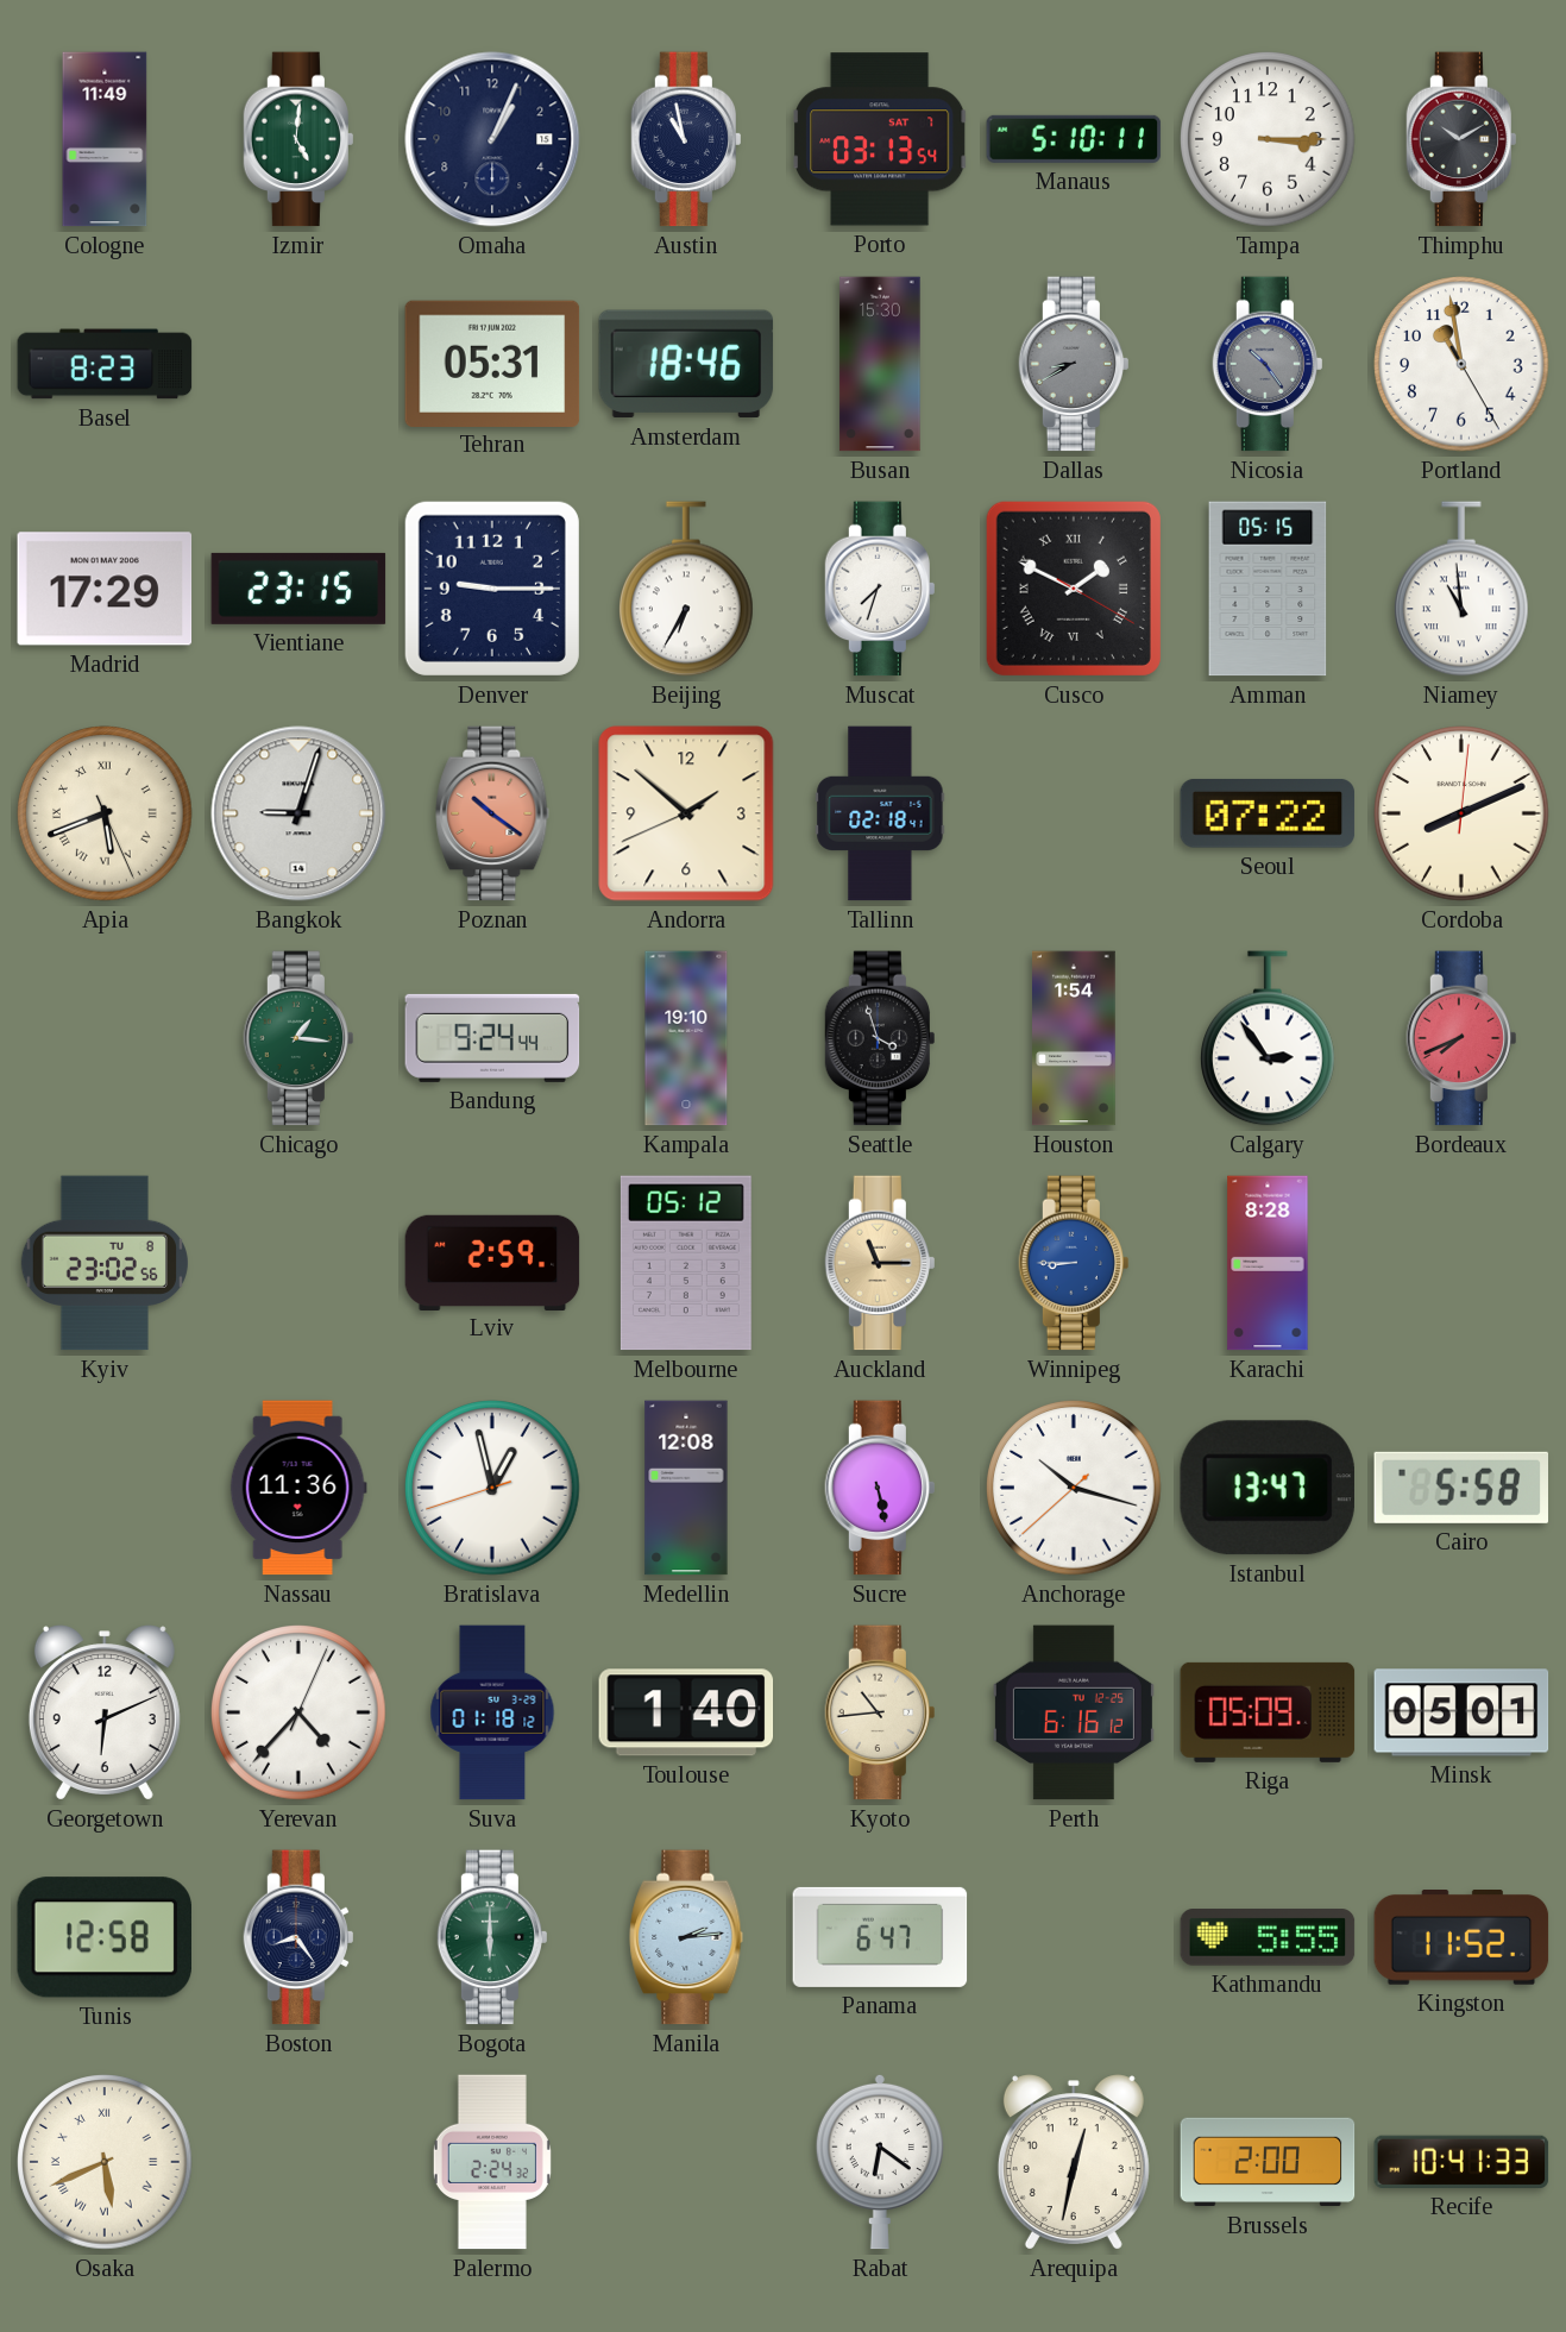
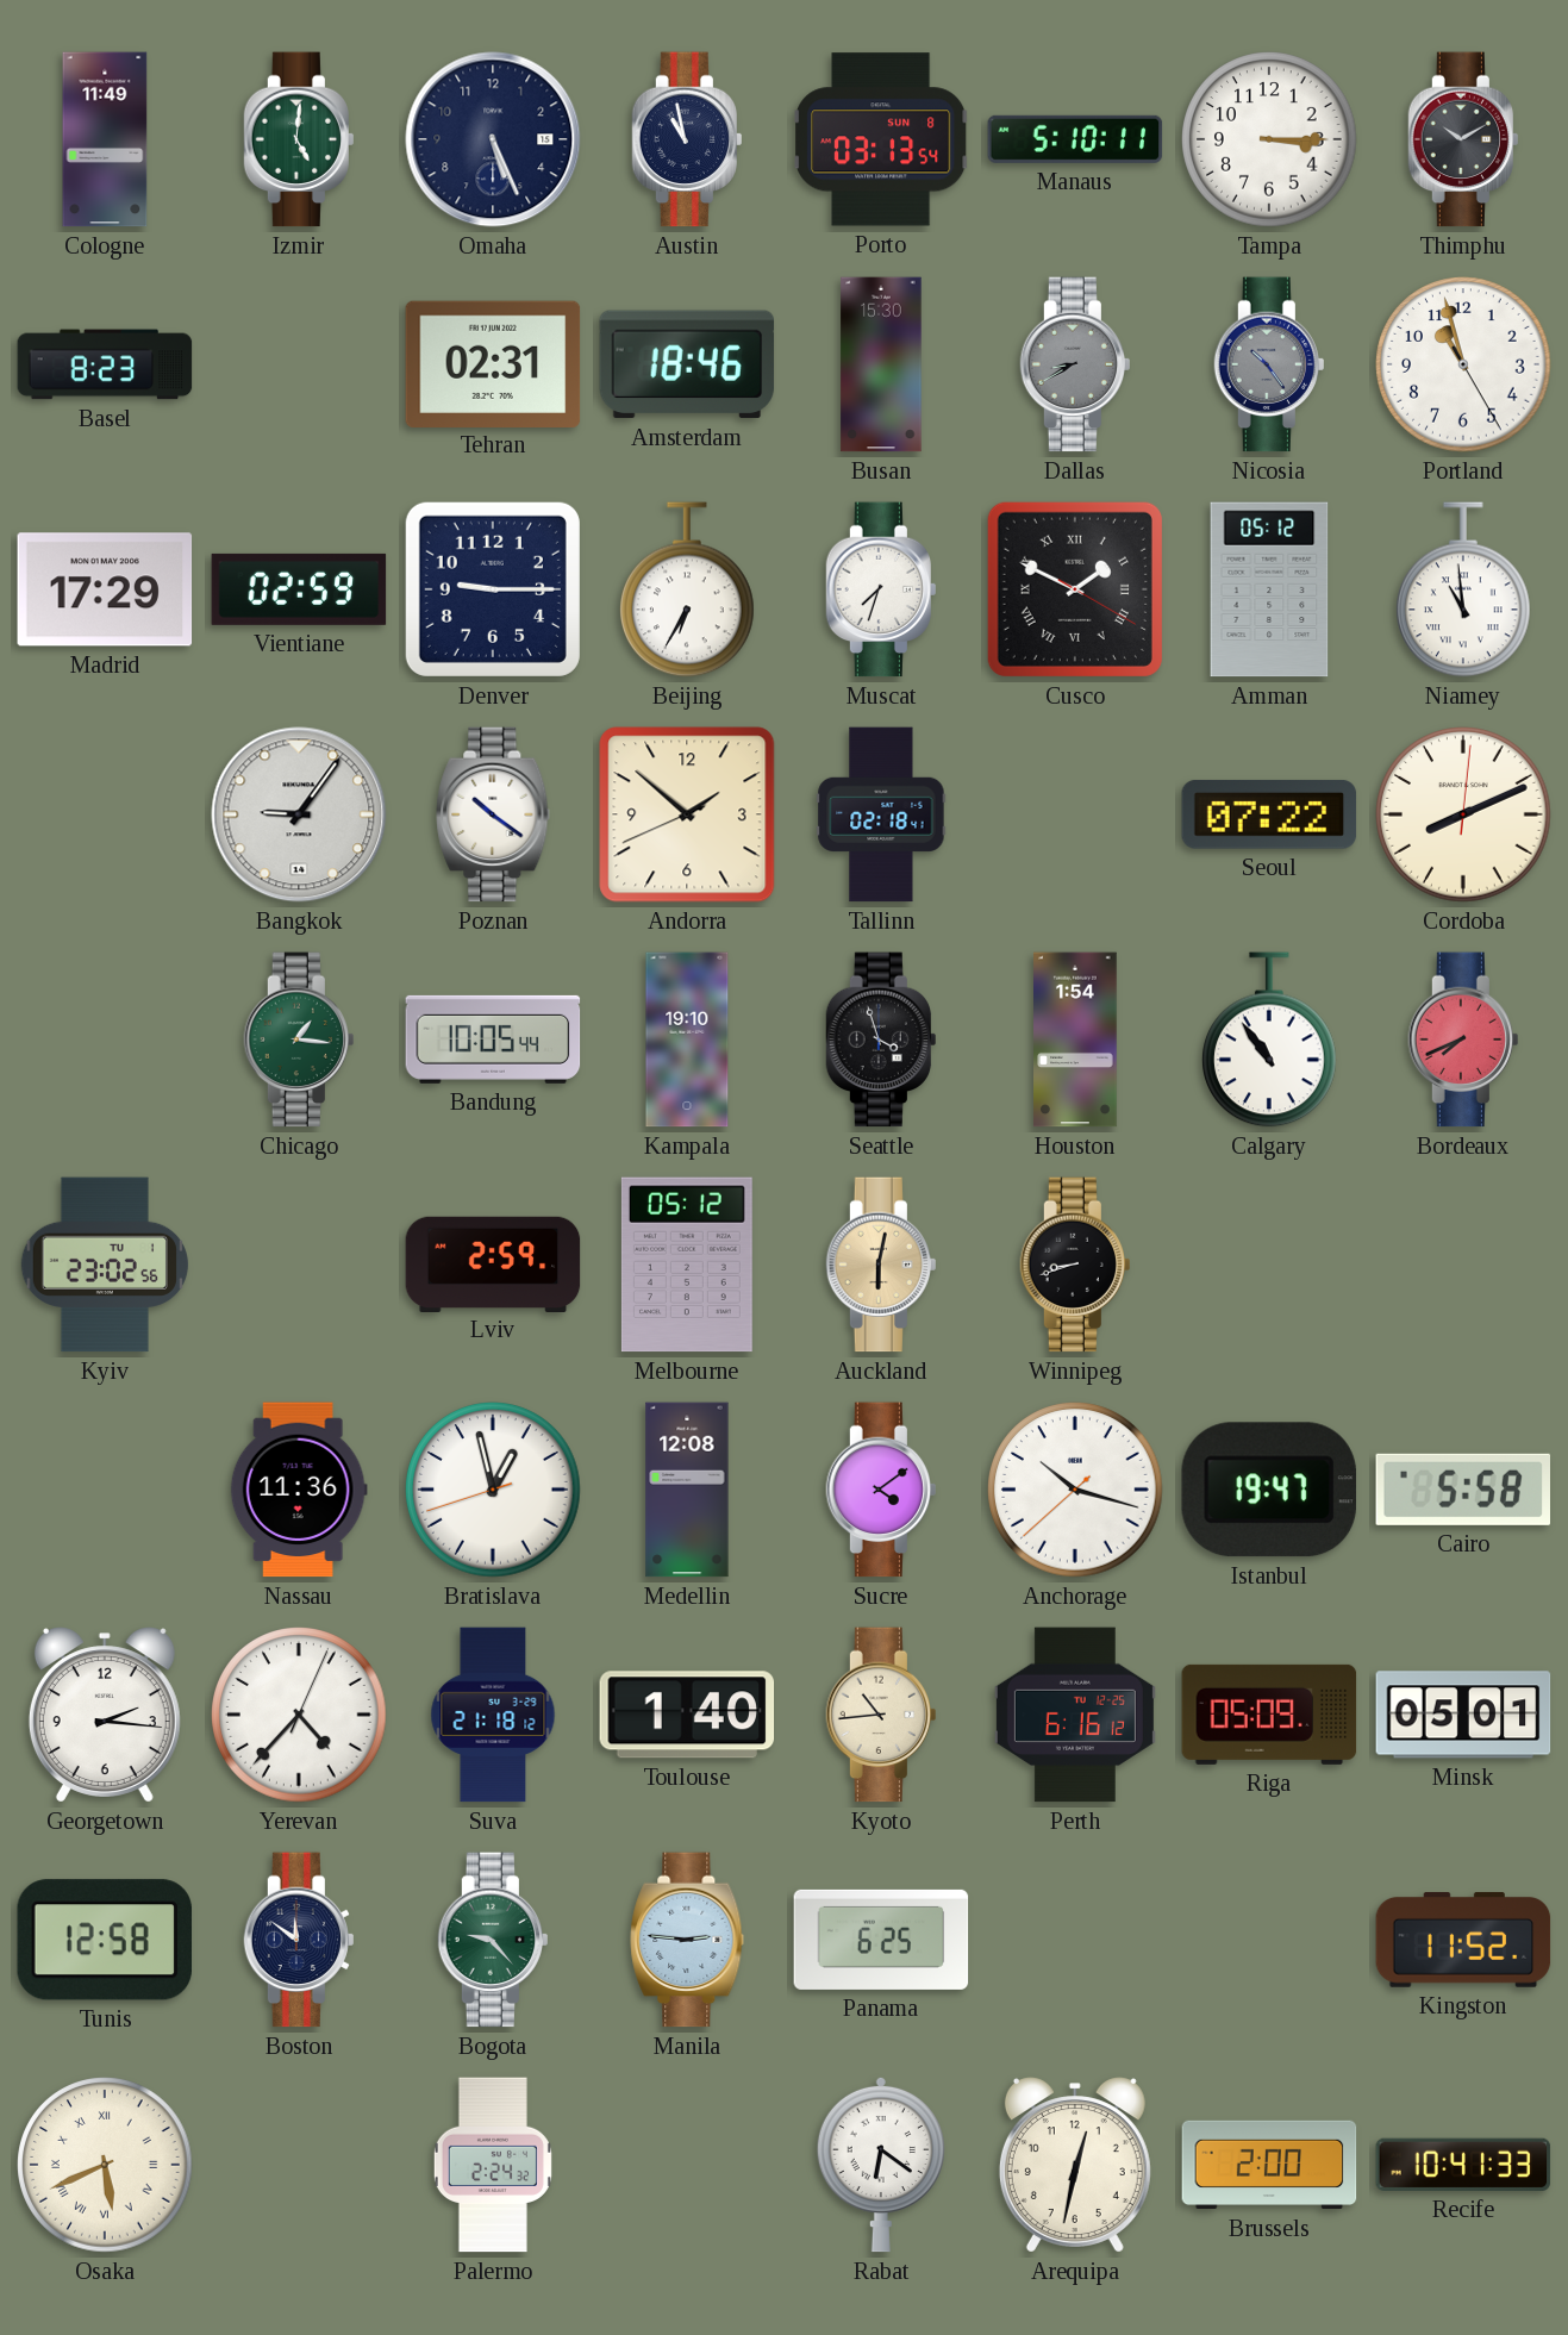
Omaha: 1:04 -> 5:26
Porto date: SAT 7 -> SUN 8
Tehran: 05:31 -> 02:31
Portland: 10:58 -> 10:57
Vientiane: 23:15 -> 02:59
Amman: 05:15 -> 05:12
Apia: 5:41 -> none
Bangkok: 9:03 -> 9:06
Poznan dial: salmon -> white
Bandung: 9:24 -> 10:05
Calgary: 2:54 -> 10:54
Kyiv date: TU 8 -> TU 1
Auckland: 11:15 -> 6:02
Winnipeg: 8:45 -> 8:42
Winnipeg dial: blue -> black
Karachi: 8:28 -> none
Sucre: 5:28 -> 4:09
Istanbul: 13:47 -> 19:47
Georgetown: 6:11 -> 2:16
Suva: 01:18 -> 21:18
Boston: 8:24 -> 11:51
Bogota: 6:00 -> 9:23
Manila: 2:14 -> 2:46
Panama: 6:47 -> 6:25
Kathmandu: 5:55 -> none
